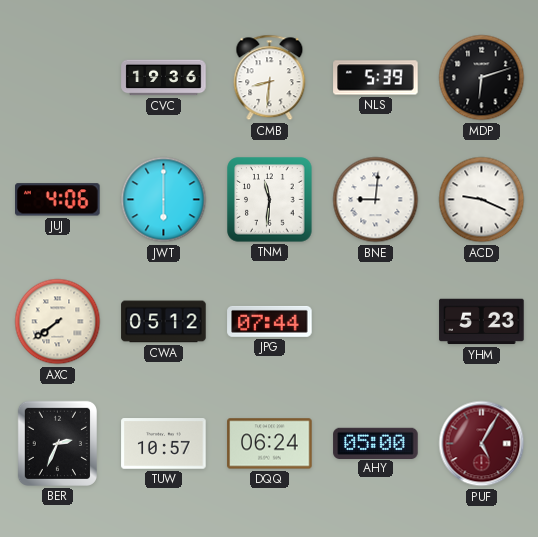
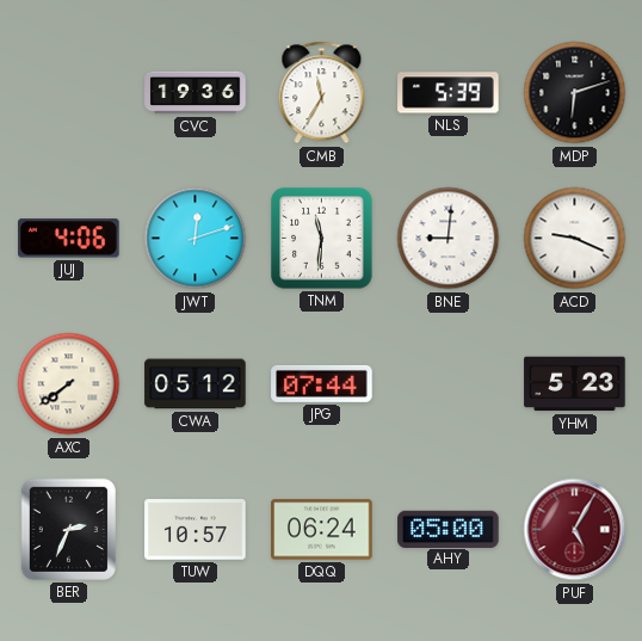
CMB: 8:31 -> 11:35
JWT: 6:00 -> 12:12
